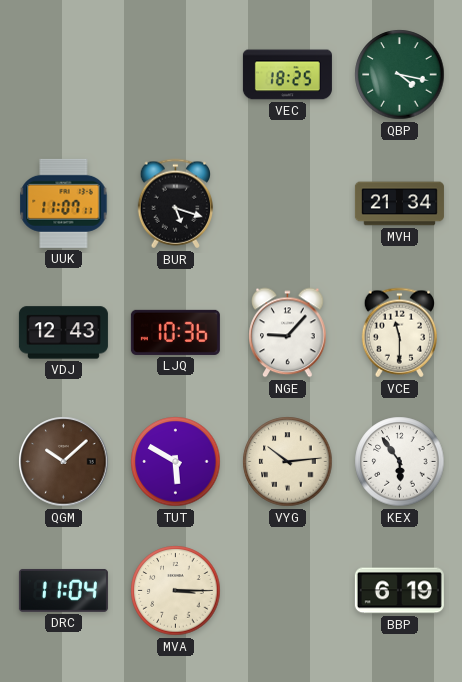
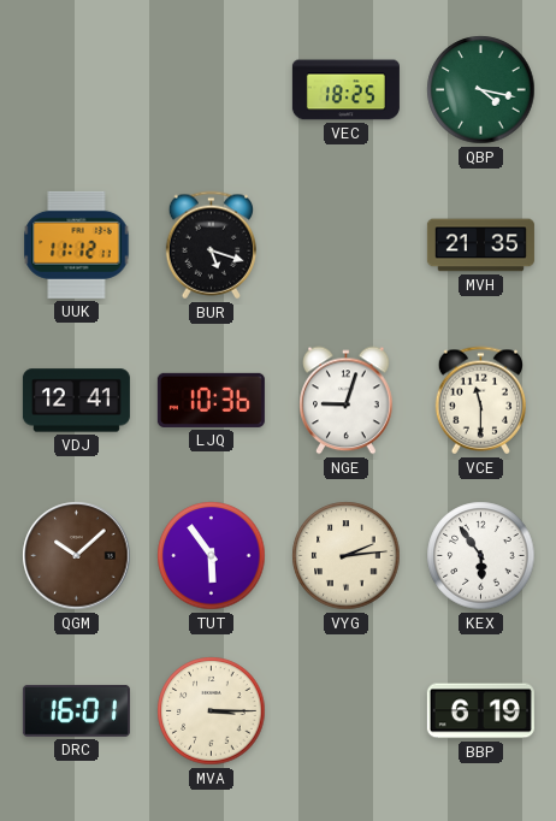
UUK: 11:07 -> 11:12
MVH: 21:34 -> 21:35
VDJ: 12:43 -> 12:41
NGE: 9:07 -> 9:03
TUT: 5:50 -> 5:54
VYG: 10:14 -> 2:14
DRC: 11:04 -> 16:01
